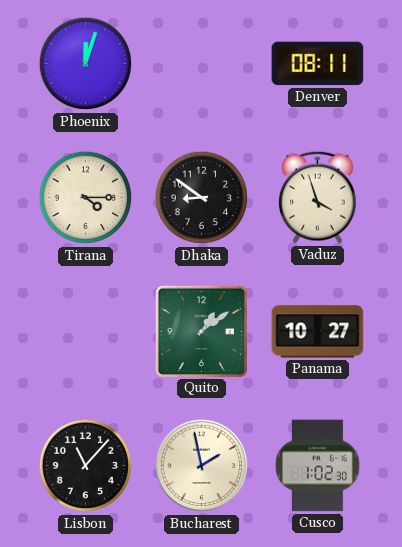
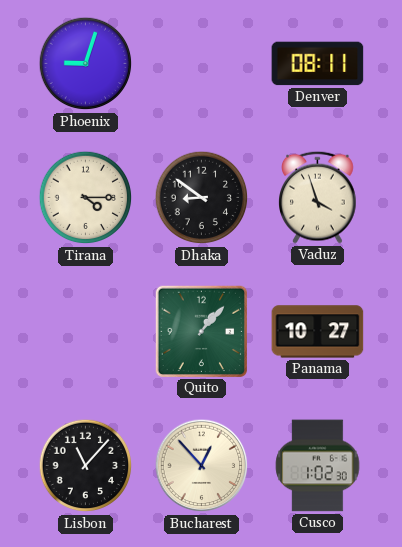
Phoenix: 12:03 -> 9:03
Quito: 1:09 -> 1:07
Bucharest: 1:58 -> 12:53
